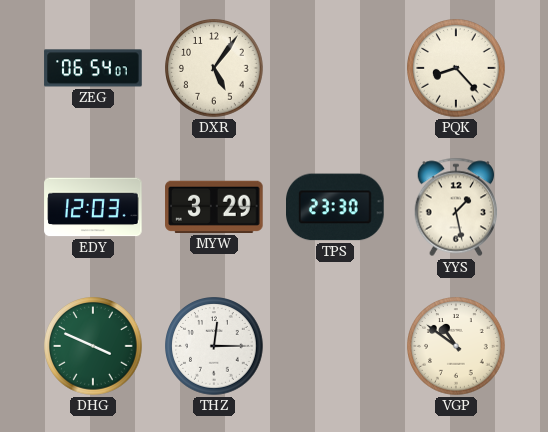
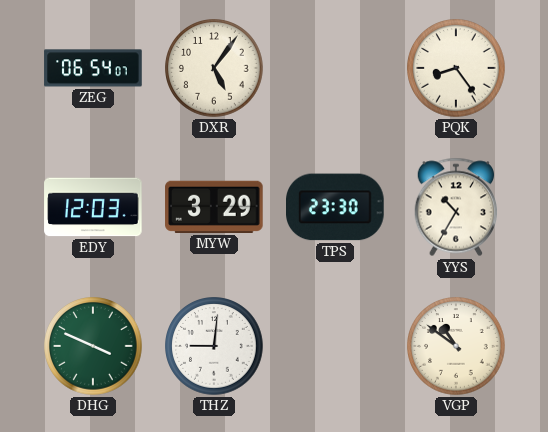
PQK: 8:23 -> 8:24
YYS: 1:28 -> 10:35
THZ: 12:15 -> 9:01
